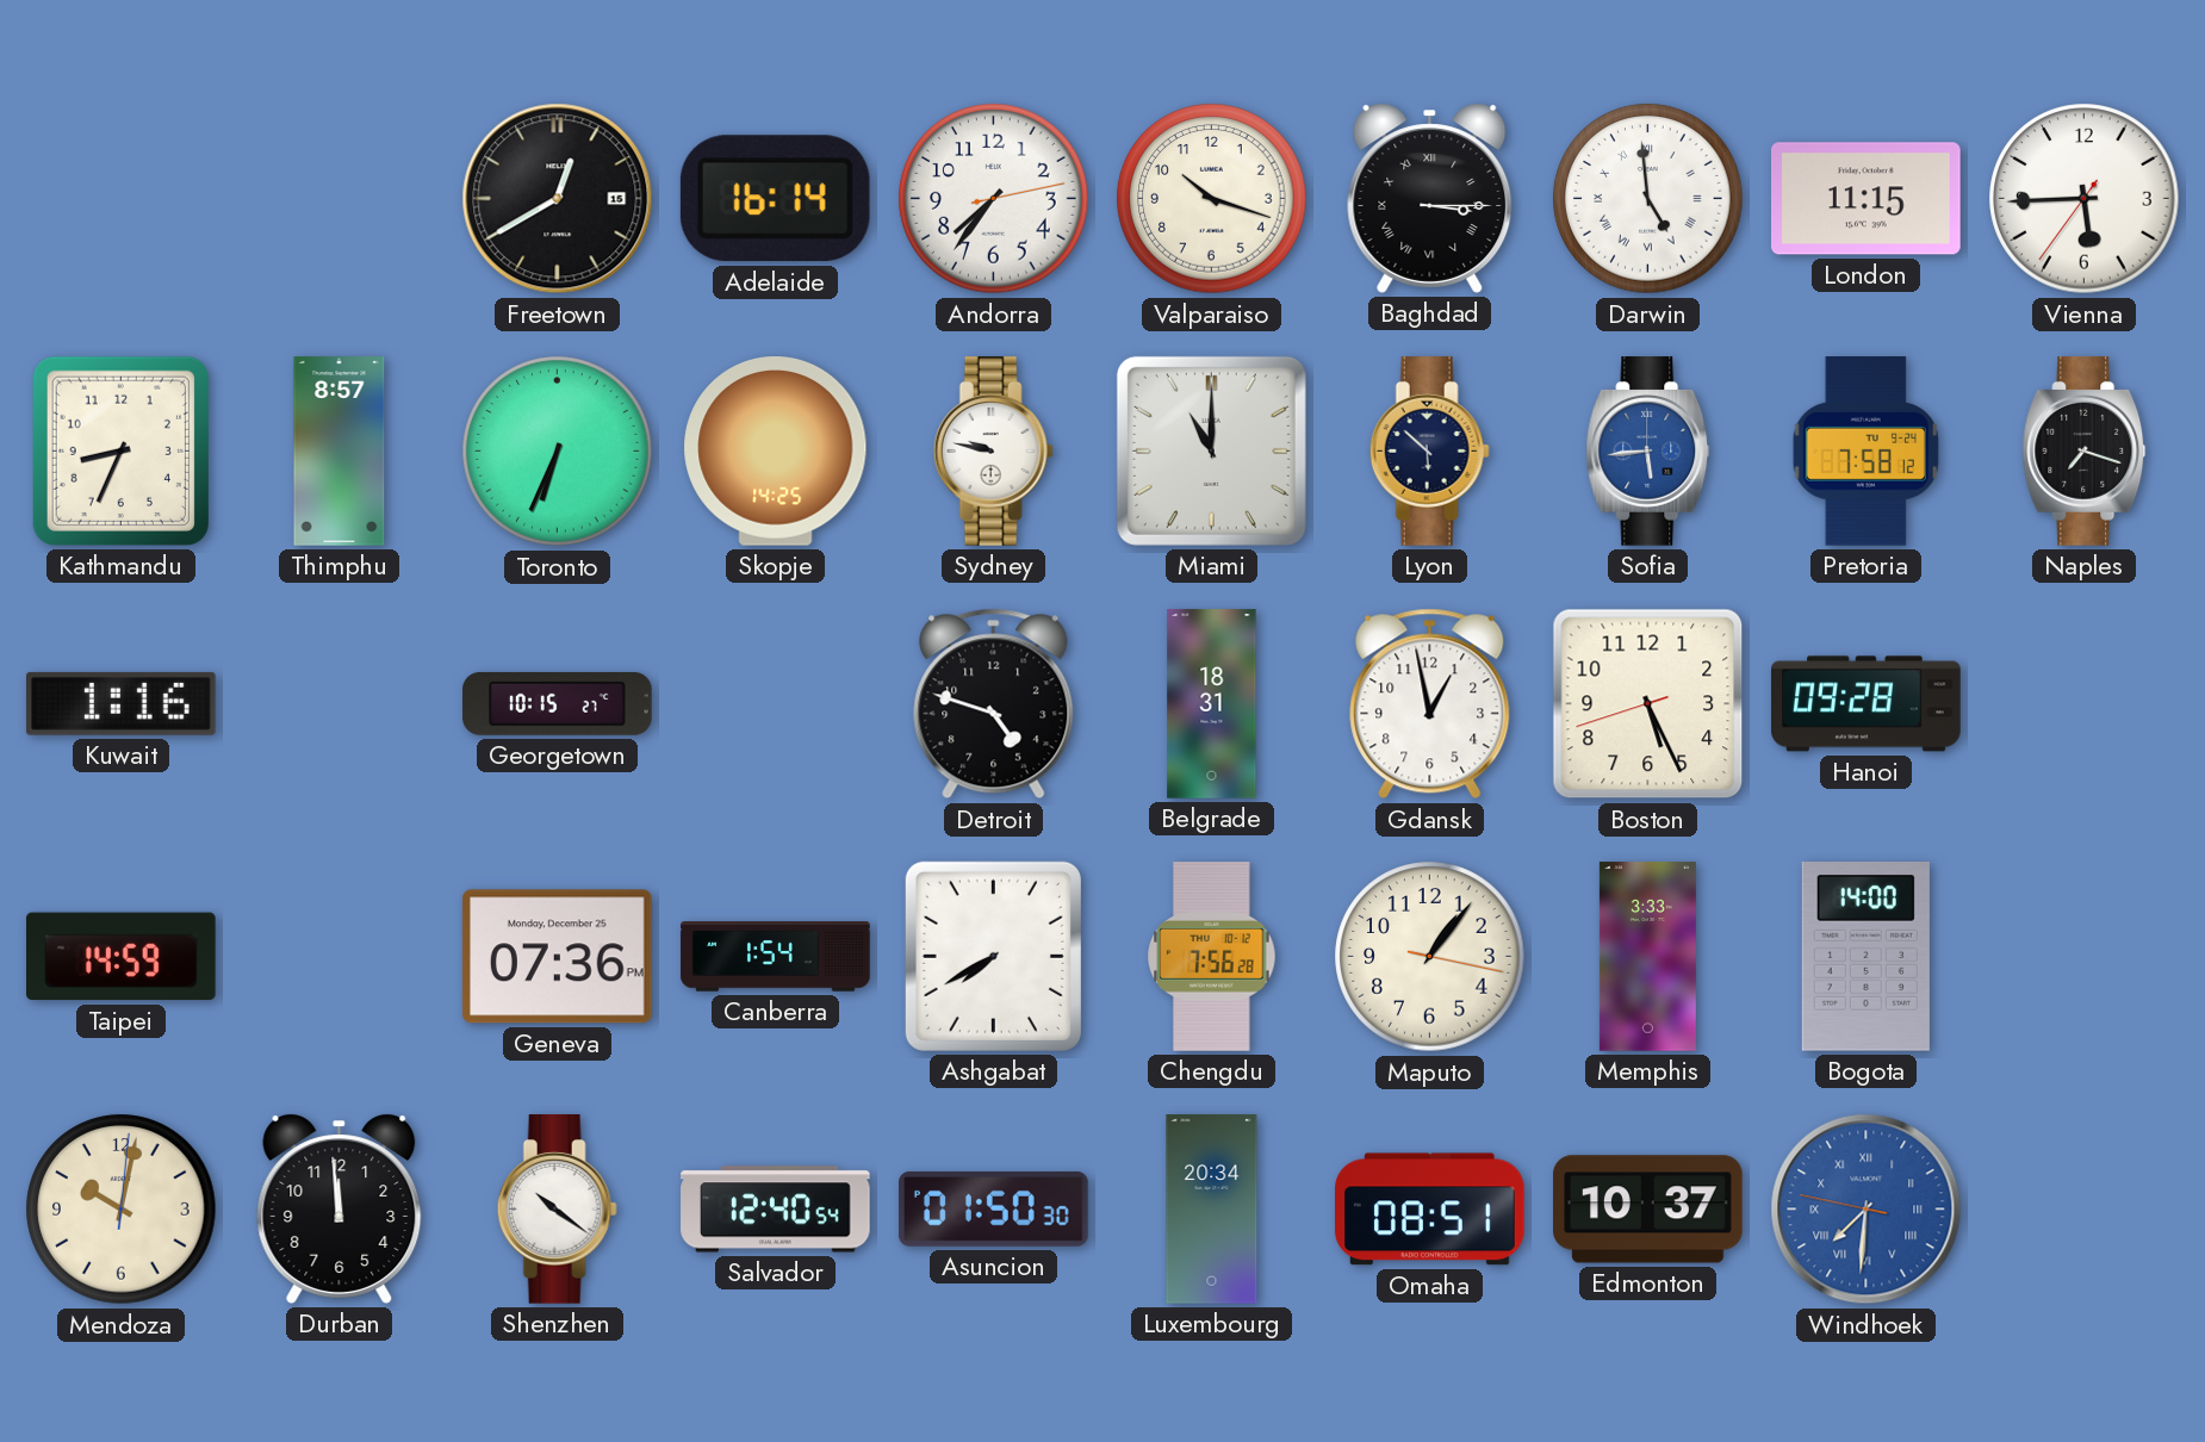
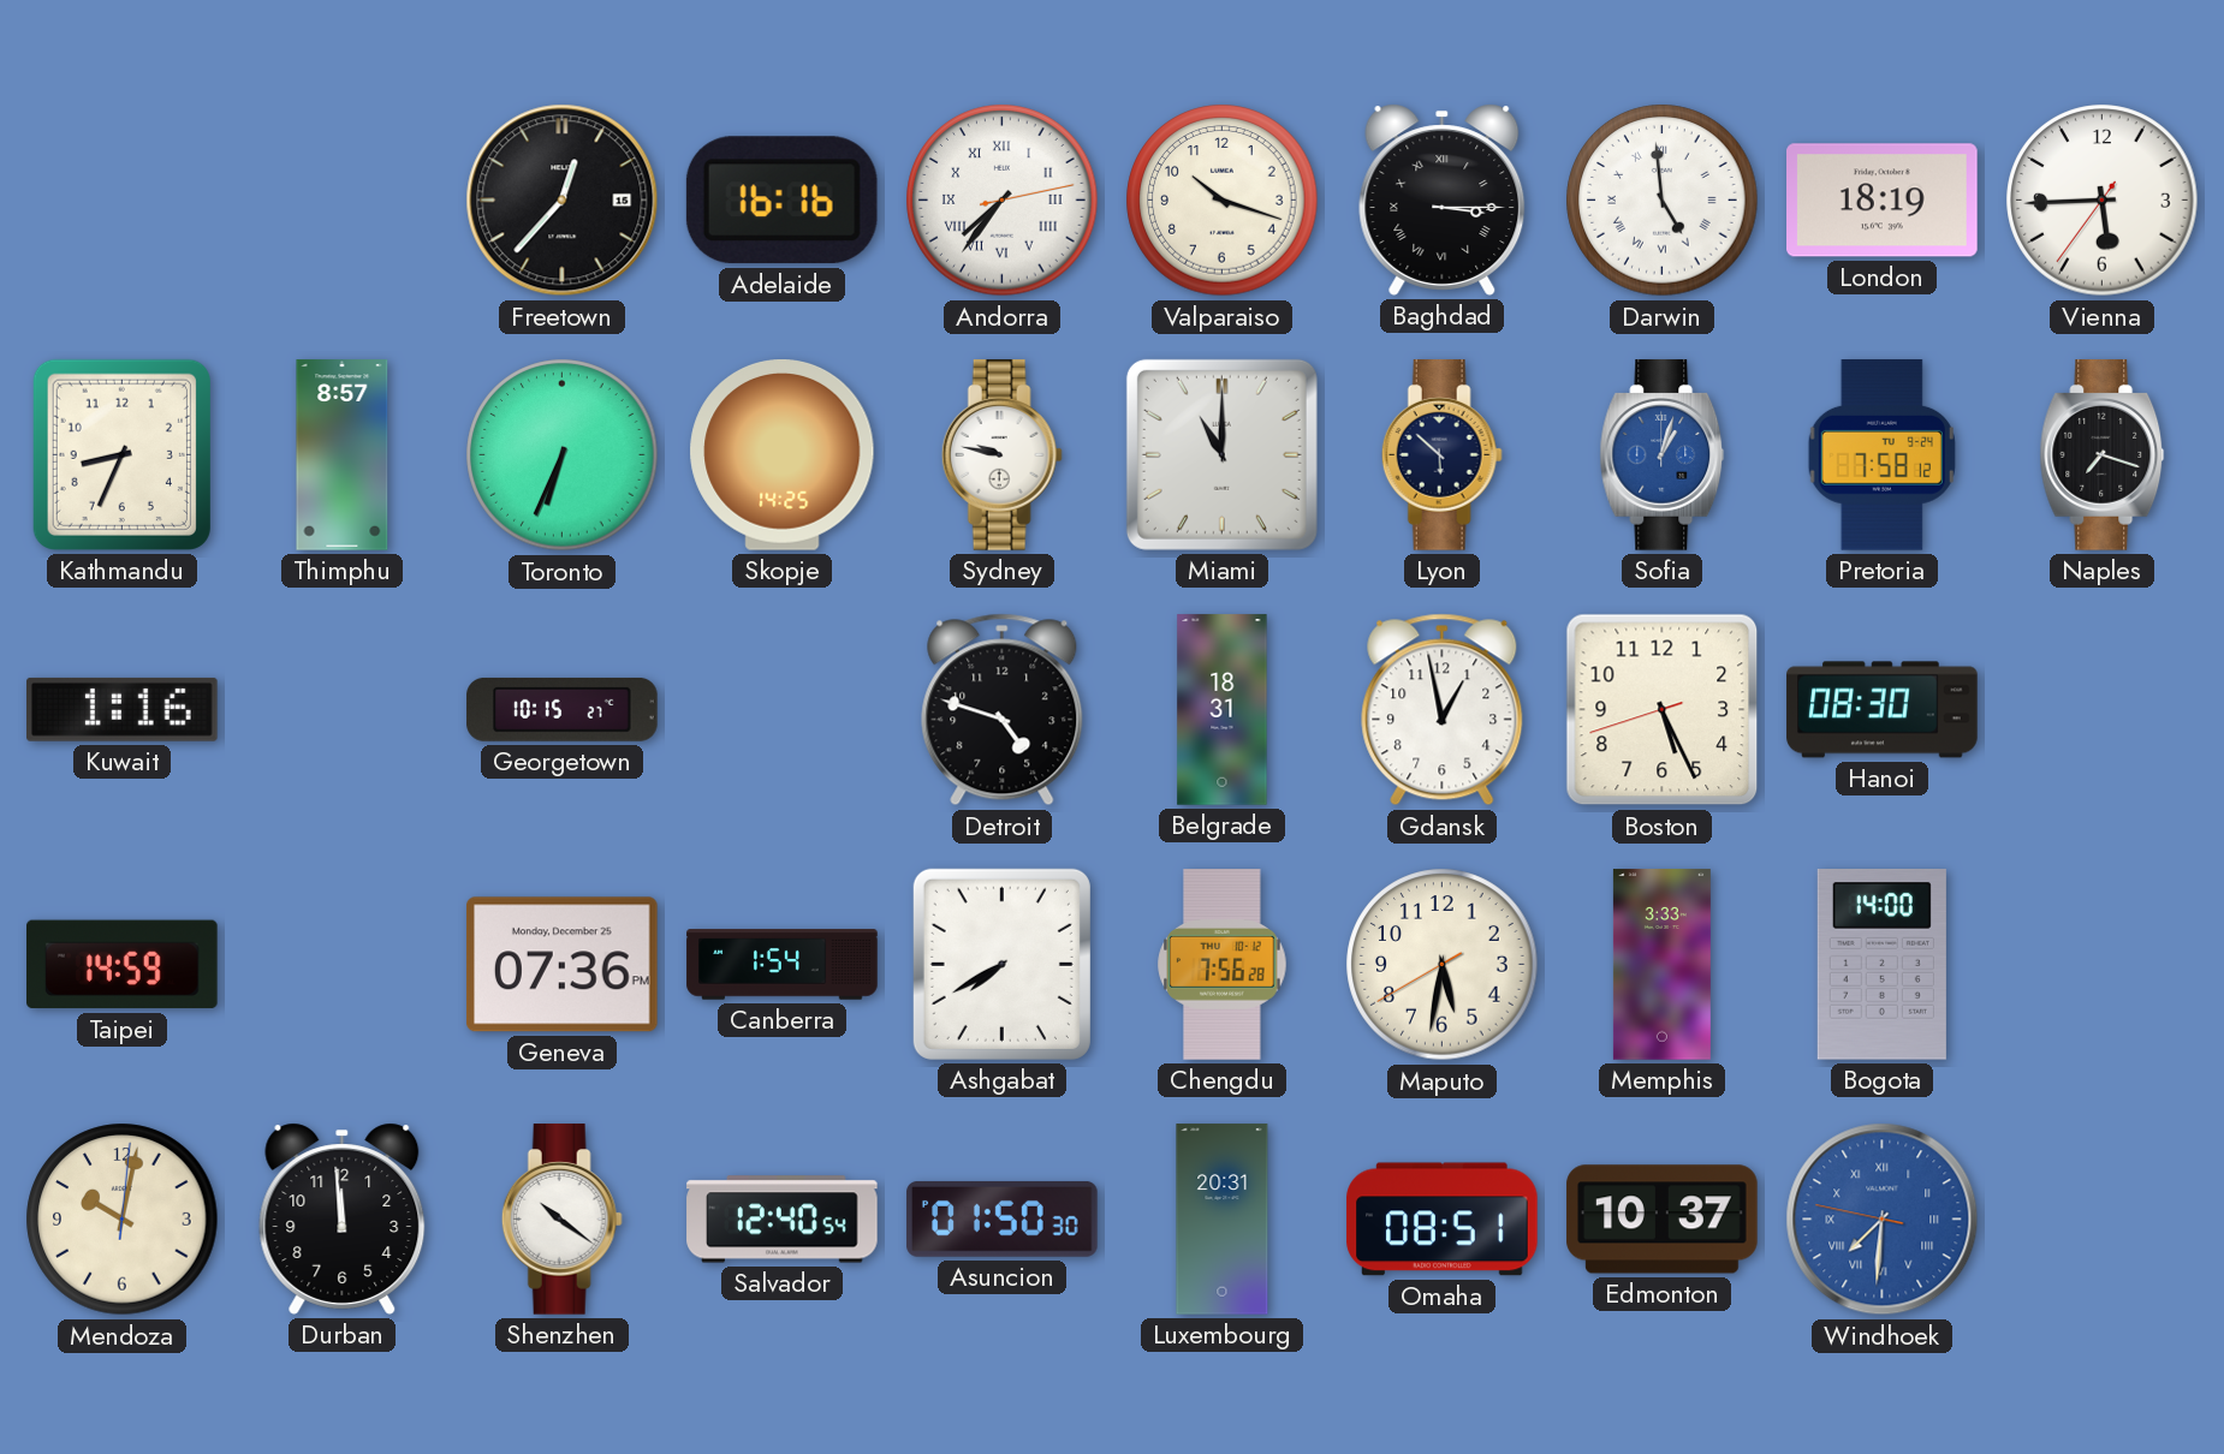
Freetown: 12:40 -> 12:37
Adelaide: 16:14 -> 16:16
Andorra numerals: Arabic -> Roman
London: 11:15 -> 18:19
Sofia: 5:44 -> 1:03
Hanoi: 09:28 -> 08:30
Maputo: 1:06 -> 5:31
Luxembourg: 20:34 -> 20:31
